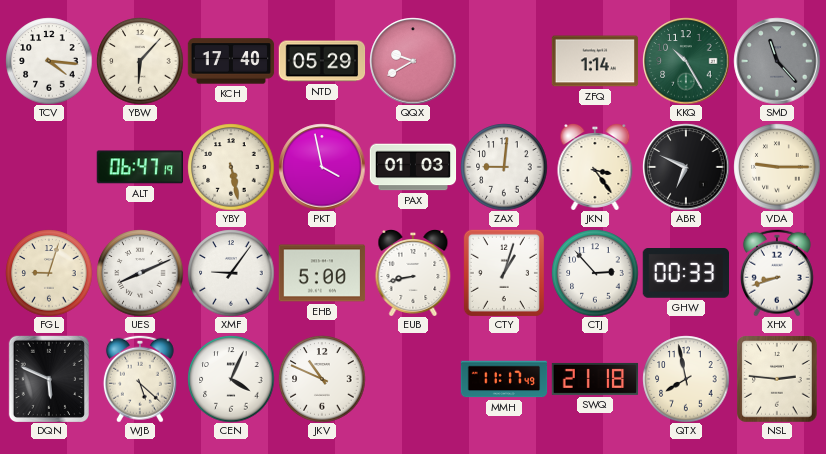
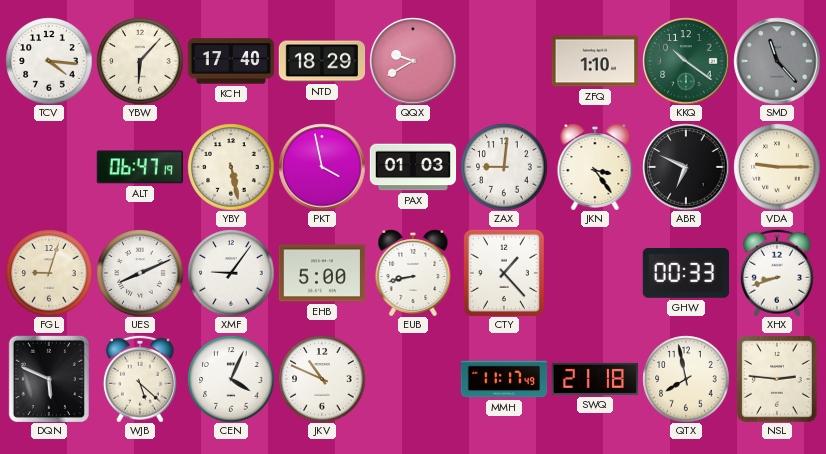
NTD: 05:29 -> 18:29
ZFQ: 1:14 -> 1:10
KKQ: 10:25 -> 10:21
CTY: 1:03 -> 1:23
CTJ: 2:53 -> none
